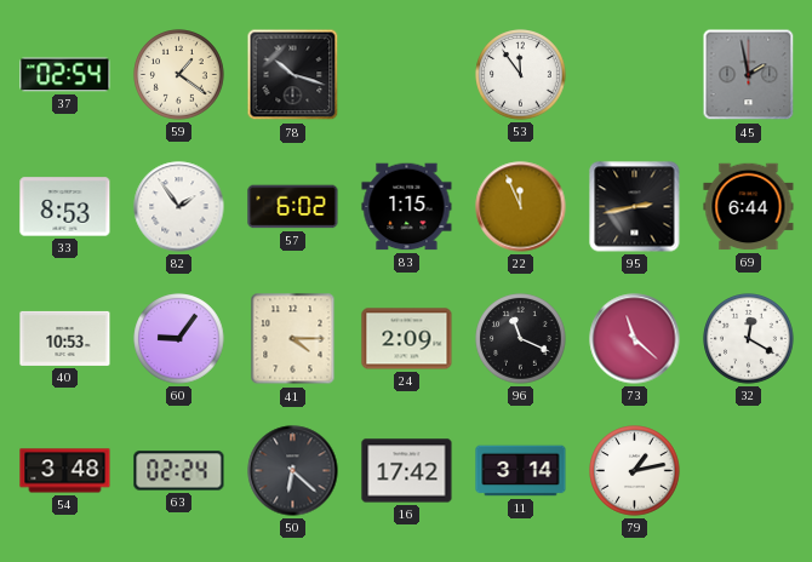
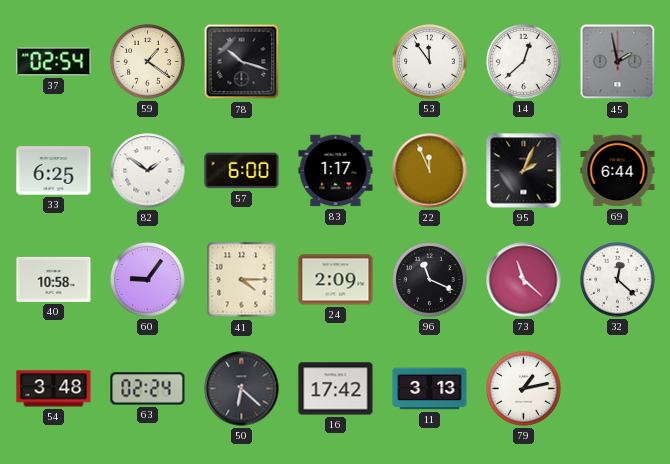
14: none -> 12:38
33: 8:53 -> 6:25
82: 1:54 -> 1:51
57: 6:02 -> 6:00
83: 1:15 -> 1:17
95: 2:43 -> 2:04
40: 10:53 -> 10:58
32: 12:20 -> 12:22
11: 3:14 -> 3:13
